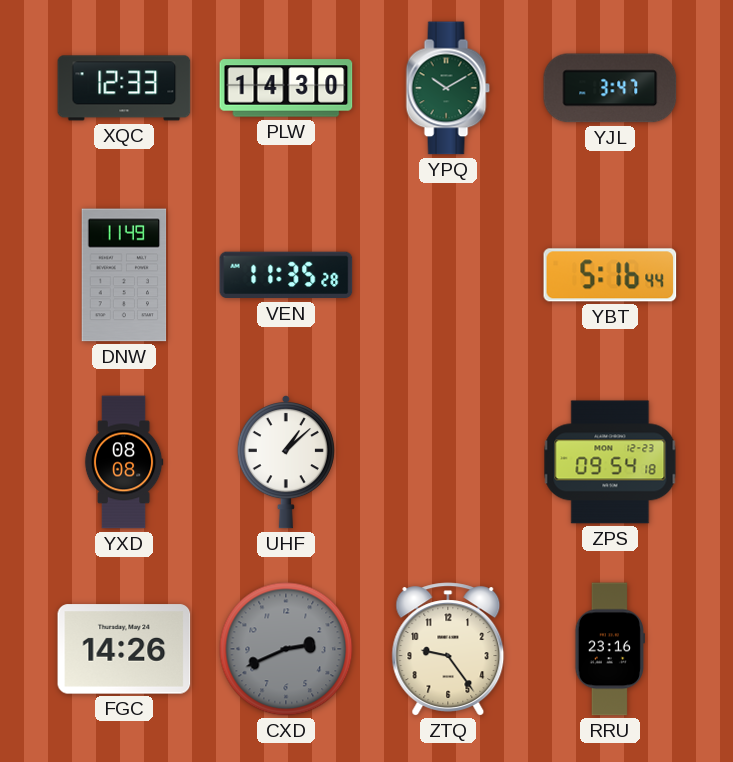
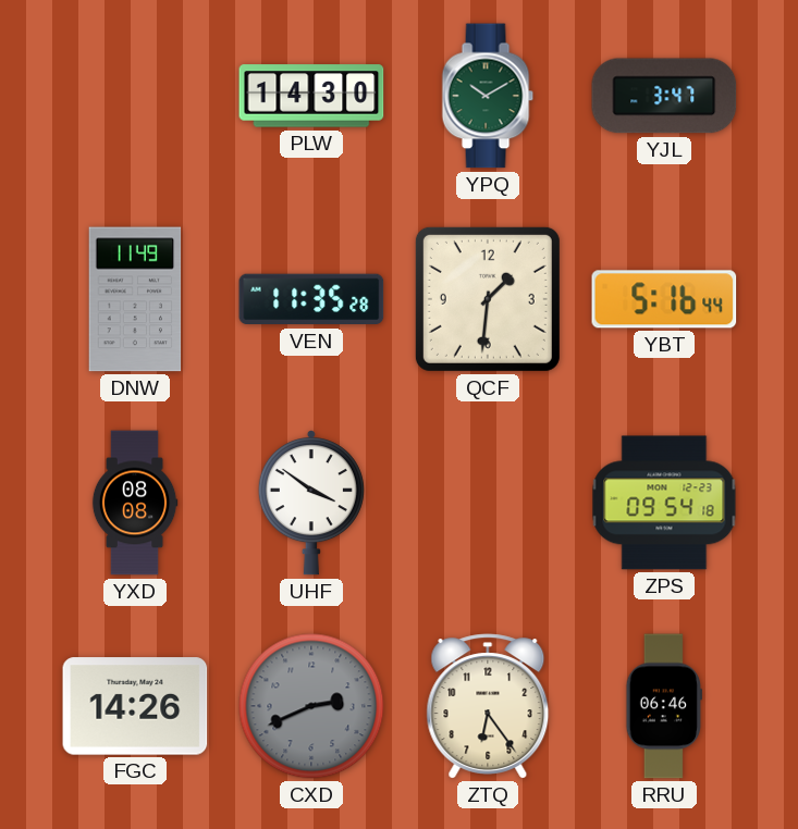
XQC: 12:33 -> none
QCF: none -> 1:31
UHF: 1:08 -> 3:51
ZTQ: 9:24 -> 6:24
RRU: 23:16 -> 06:46
